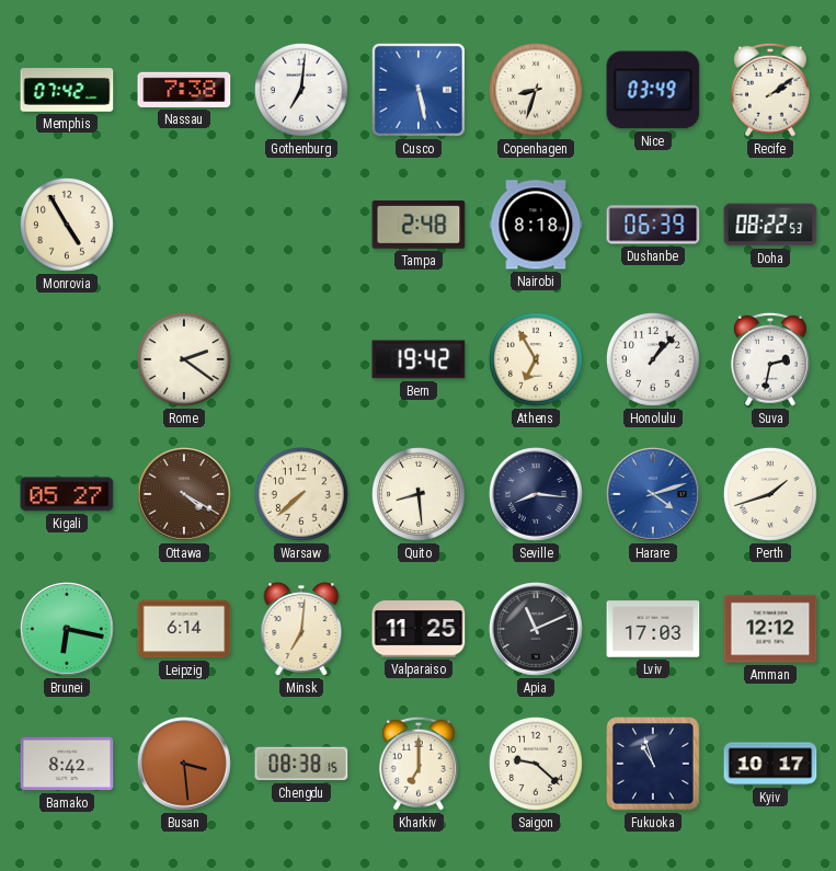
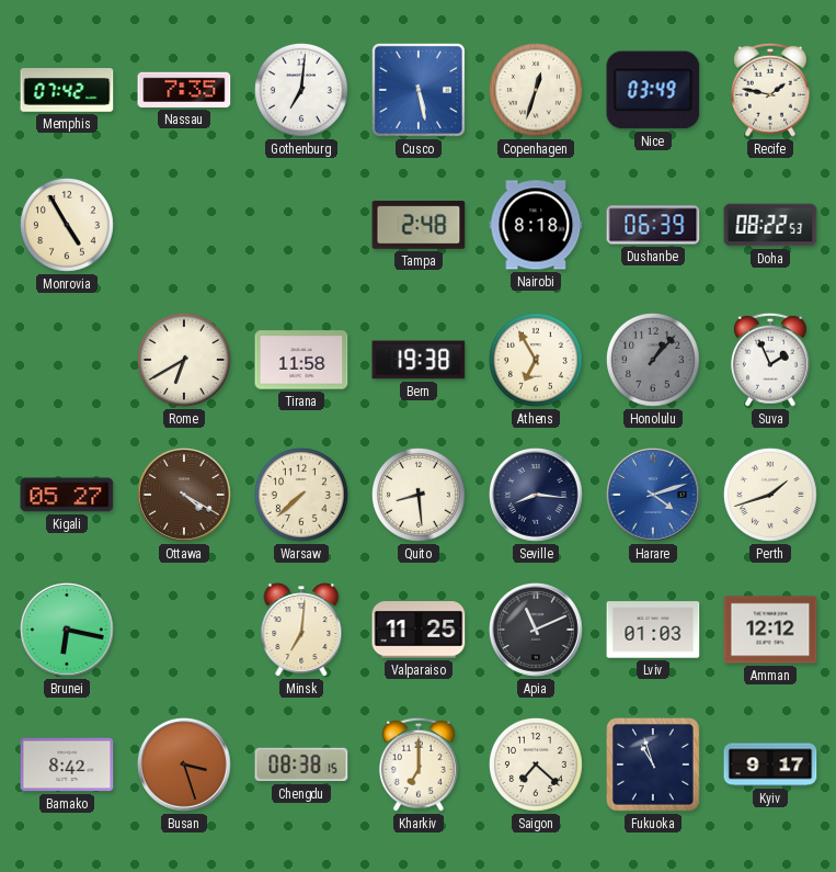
Nassau: 7:38 -> 7:35
Copenhagen: 8:33 -> 12:33
Recife: 2:09 -> 1:47
Rome: 2:21 -> 6:40
Tirana: none -> 11:58
Bern: 19:42 -> 19:38
Honolulu dial: white -> grey
Suva: 2:32 -> 1:56
Leipzig: 6:14 -> none
Lviv: 17:03 -> 01:03
Busan: 3:29 -> 3:27
Saigon: 9:22 -> 7:22
Kyiv: 10:17 -> 9:17
